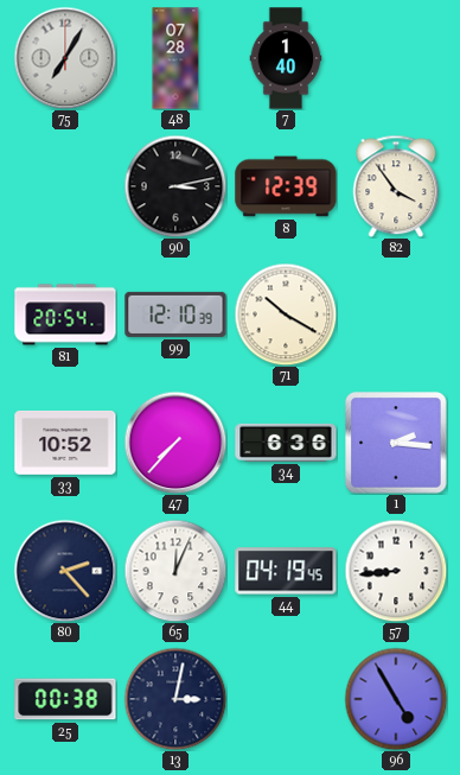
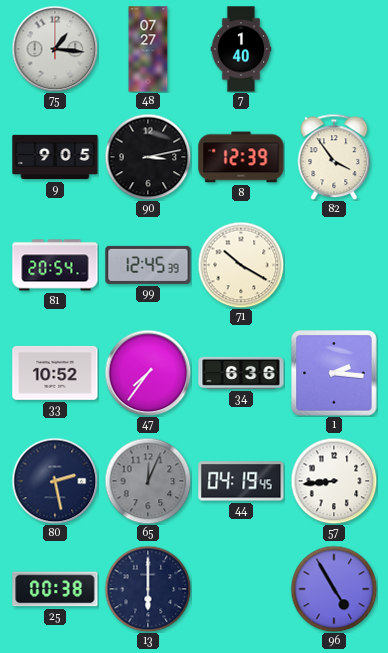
75: 7:05 -> 1:16
48: 07:28 -> 07:27
9: none -> 9:05
99: 12:10 -> 12:45
47: 7:37 -> 7:36
80: 2:23 -> 2:28
65 dial: white -> grey
13: 3:02 -> 6:00
